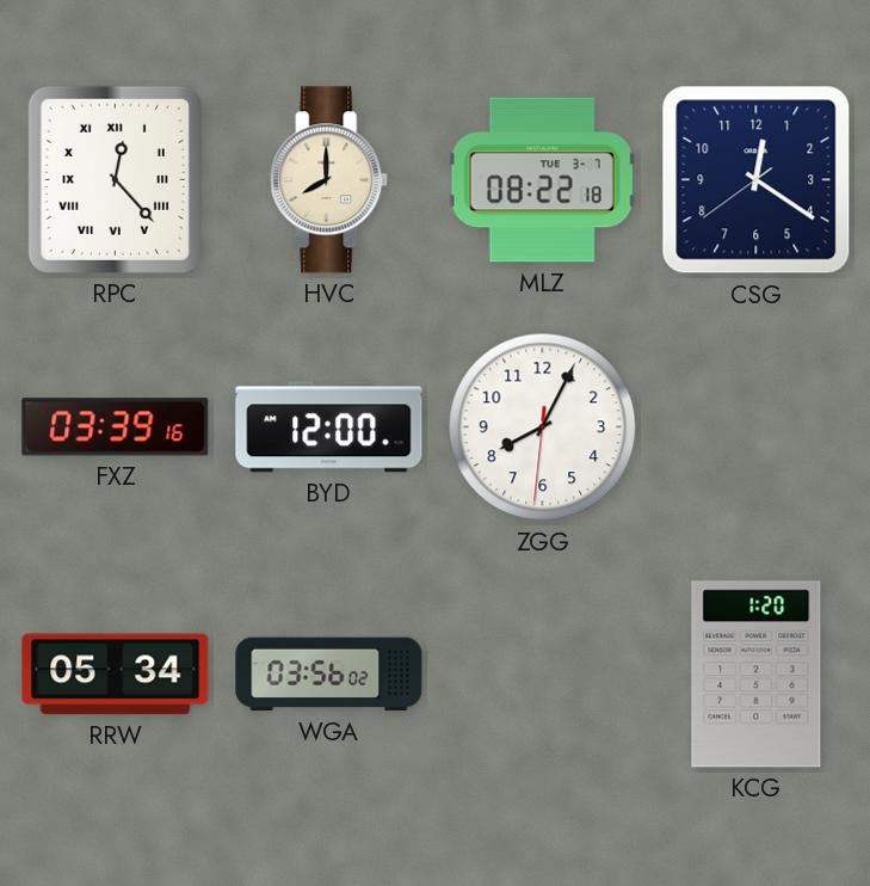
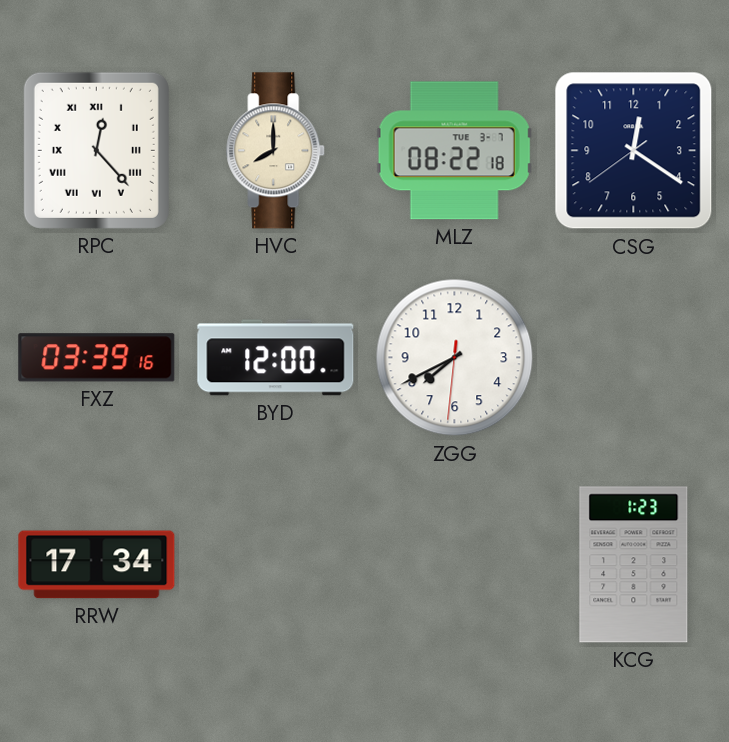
ZGG: 8:04 -> 7:40
RRW: 05:34 -> 17:34
WGA: 03:56 -> none
KCG: 1:20 -> 1:23
